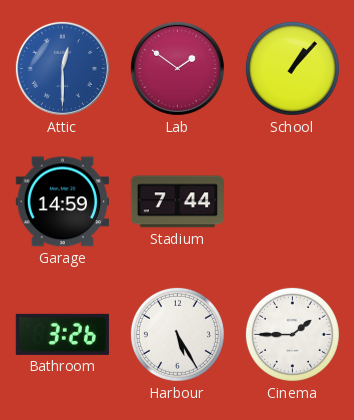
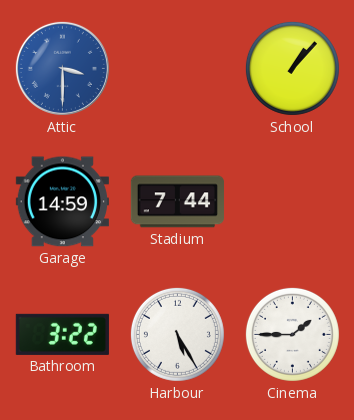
Attic: 12:30 -> 3:30
Lab: 1:51 -> none
Bathroom: 3:26 -> 3:22
